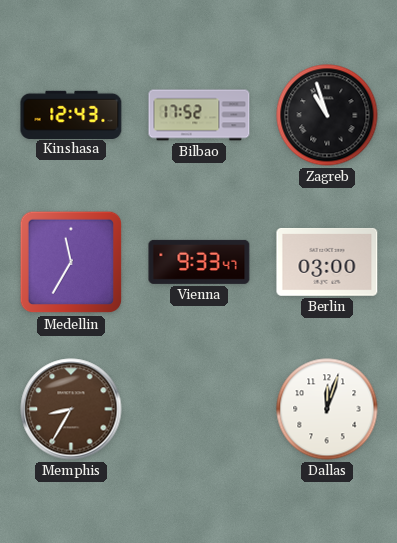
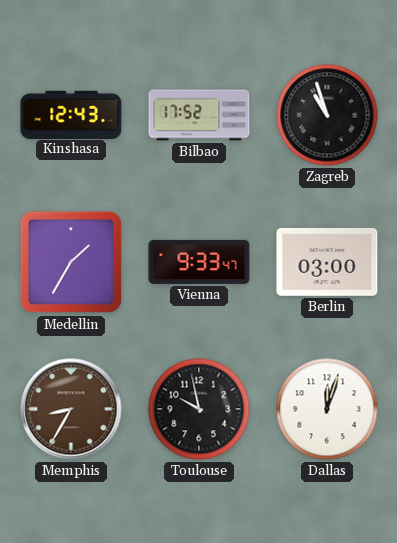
Medellin: 11:35 -> 1:35
Toulouse: none -> 9:58
